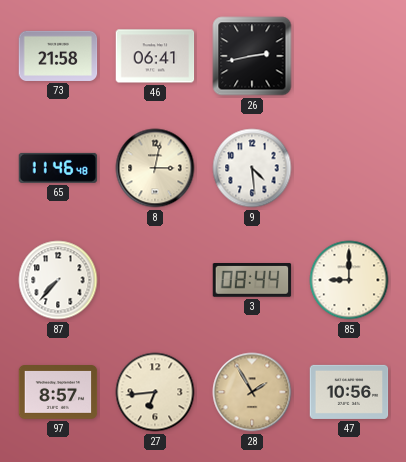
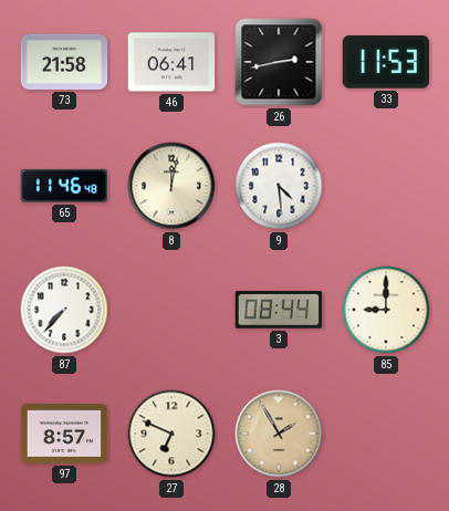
33: none -> 11:53
8: 3:02 -> 12:02
27: 6:44 -> 6:49
47: 10:56 -> none
